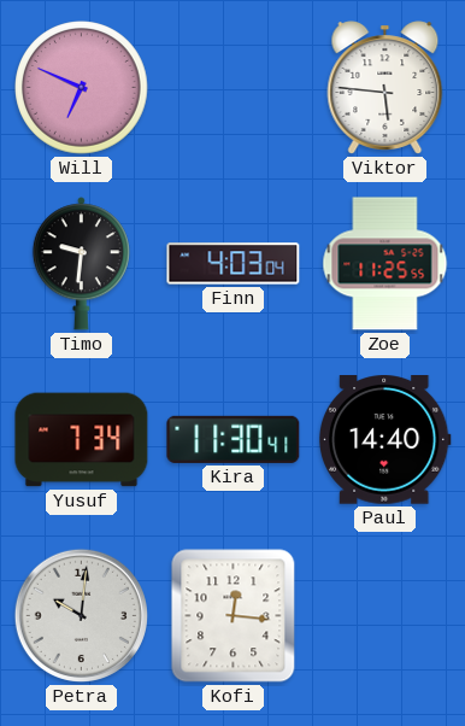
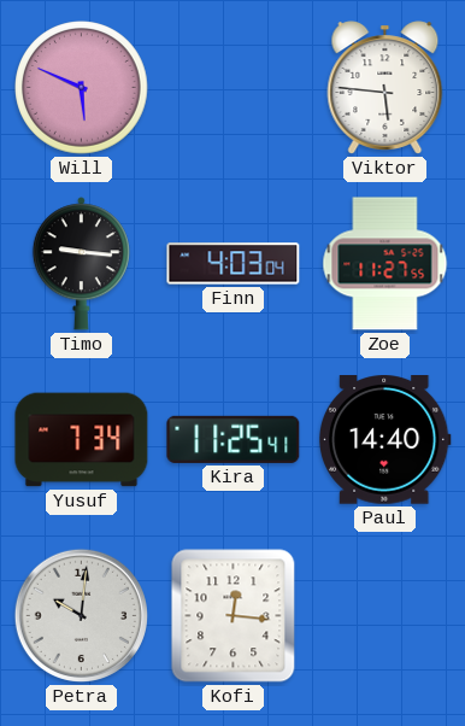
Will: 6:49 -> 5:49
Timo: 9:31 -> 9:16
Zoe: 11:25 -> 11:27
Kira: 11:30 -> 11:25
